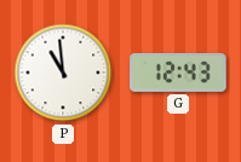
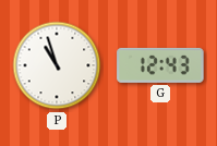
P: 10:59 -> 10:57
